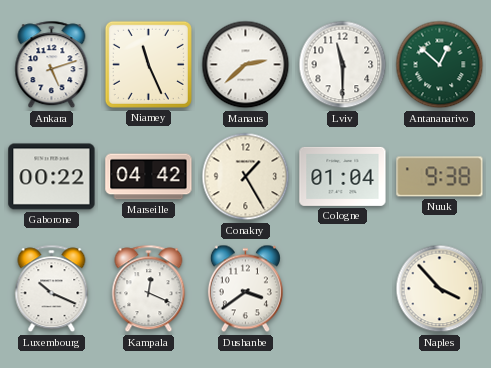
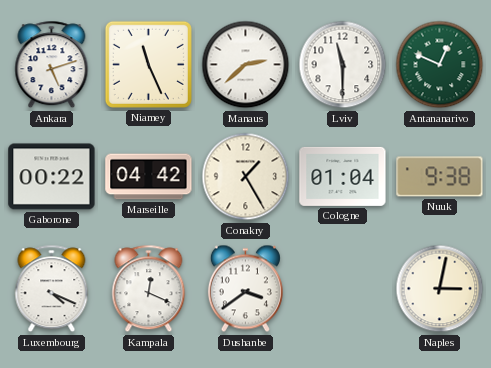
Antananarivo: 12:52 -> 12:49
Luxembourg: 10:19 -> 4:19
Naples: 3:53 -> 3:02
